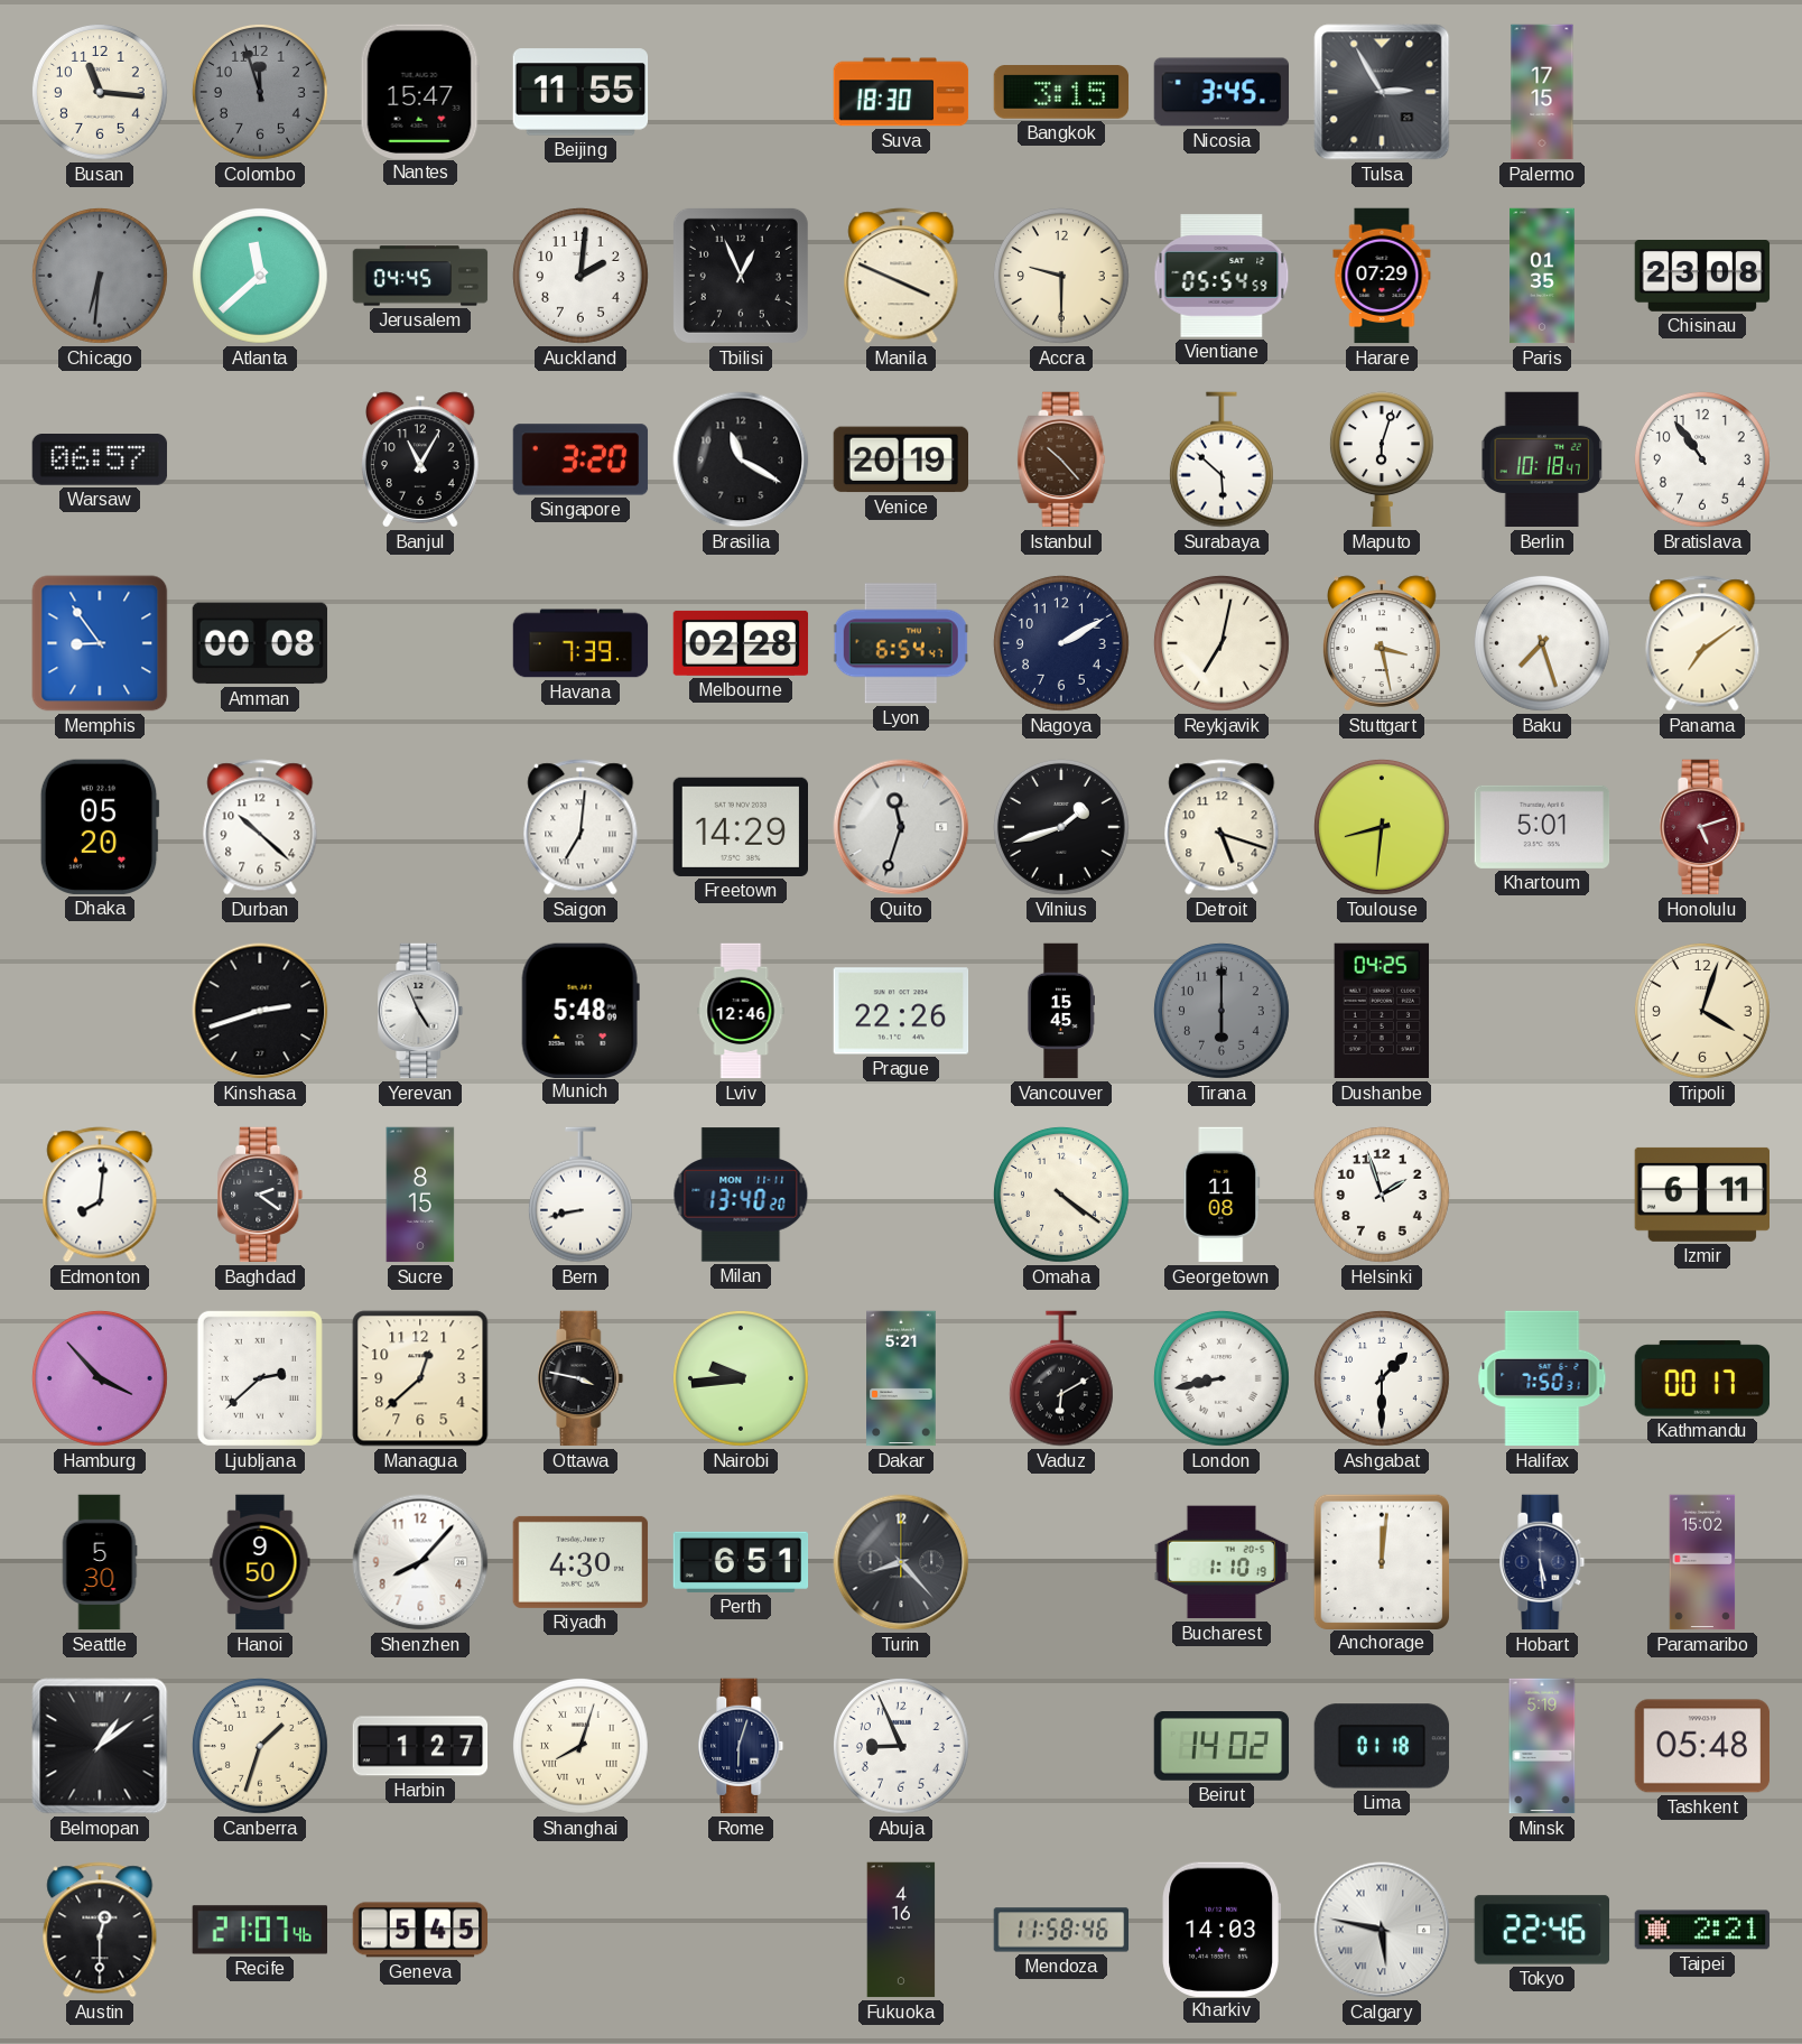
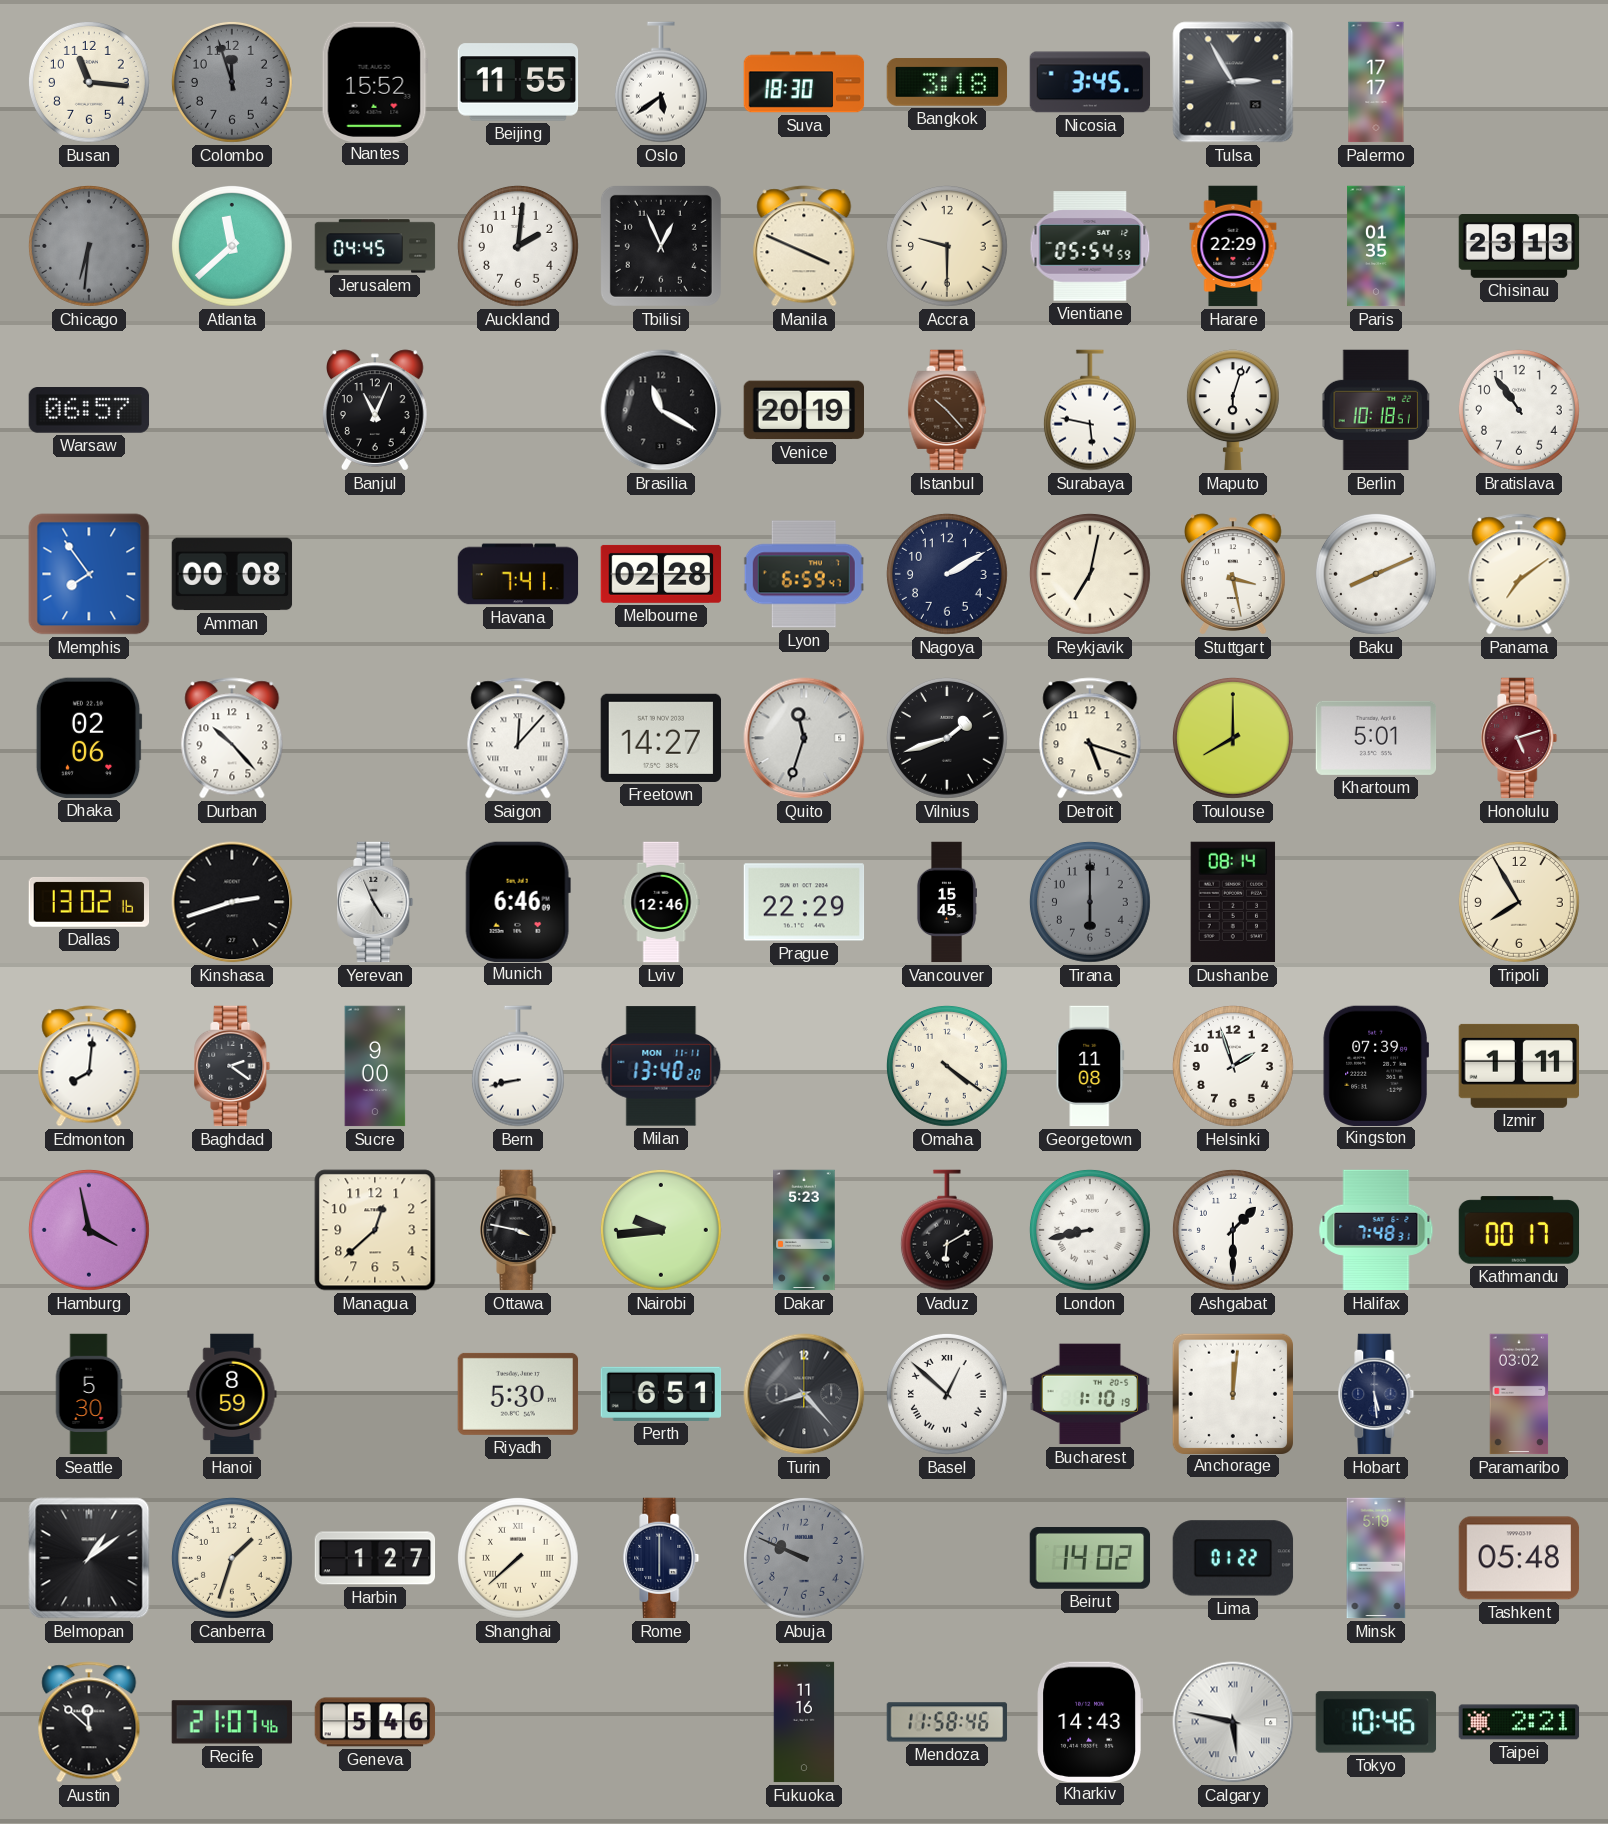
Nantes: 15:47 -> 15:52
Oslo: none -> 5:39
Bangkok: 3:15 -> 3:18
Palermo: 17:15 -> 17:17
Harare: 07:29 -> 22:29
Chisinau: 23:08 -> 23:13
Banjul: 11:05 -> 11:04
Singapore: 3:20 -> none
Surabaya: 5:52 -> 5:47
Berlin: 10:18:47 -> 10:18:51
Memphis: 8:54 -> 7:54
Havana: 7:39 -> 7:41
Lyon: 6:54 -> 6:59
Baku: 7:27 -> 8:11
Dhaka: 05:20 -> 02:06
Durban: 10:22 -> 10:23
Saigon: 7:01 -> 12:07
Freetown: 14:29 -> 14:27
Toulouse: 8:31 -> 8:00
Dallas: none -> 13:02
Munich: 5:48 -> 6:46
Prague: 22:26 -> 22:29
Dushanbe: 04:25 -> 08:14
Tripoli: 4:03 -> 7:55
Sucre: 8:15 -> 9:00
Kingston: none -> 07:39
Izmir: 6:11 -> 1:11
Hamburg: 3:53 -> 3:58
Ljubljana: 2:38 -> none
Dakar: 5:21 -> 5:23
Halifax: 7:50 -> 7:48
Hanoi: 9:50 -> 8:59
Shenzhen: 8:07 -> none
Riyadh: 4:30 -> 5:30
Basel: none -> 12:52
Paramaribo: 15:02 -> 03:02
Shanghai: 8:03 -> 7:38
Rome: 6:03 -> 6:00
Abuja: 8:56 -> 9:49
Abuja dial: white -> grey
Lima: 01:18 -> 01:22
Austin: 12:30 -> 11:52
Geneva: 5:45 -> 5:46
Fukuoka: 4:16 -> 11:16
Kharkiv: 14:03 -> 14:43
Tokyo: 22:46 -> 10:46
